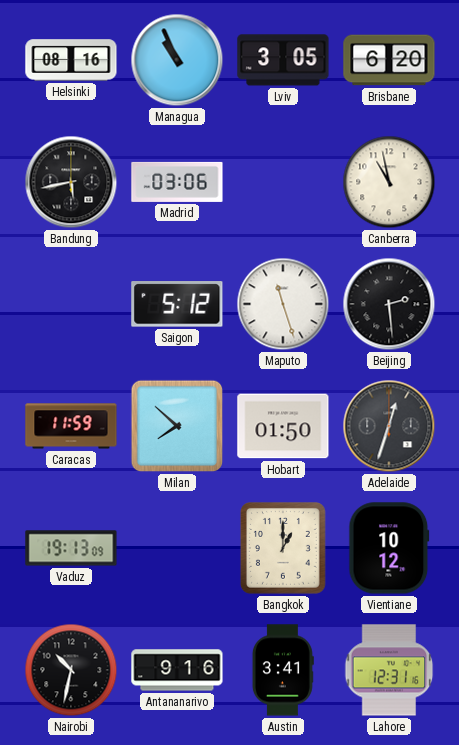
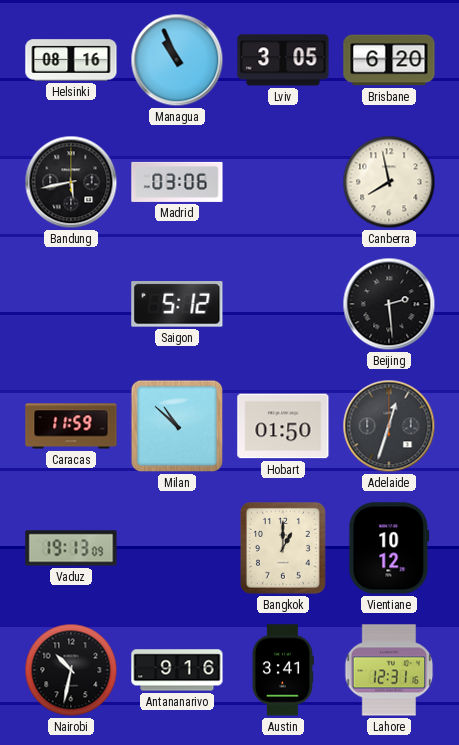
Canberra: 10:58 -> 7:58
Maputo: 11:27 -> none
Milan: 7:52 -> 10:52
